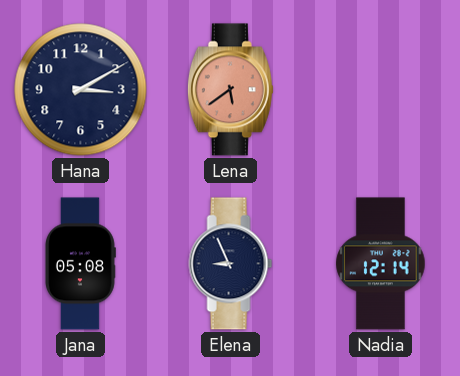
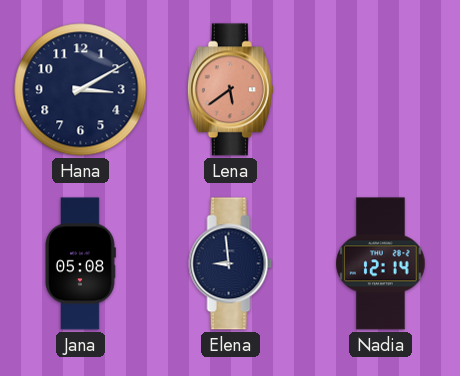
Elena: 8:56 -> 8:59
